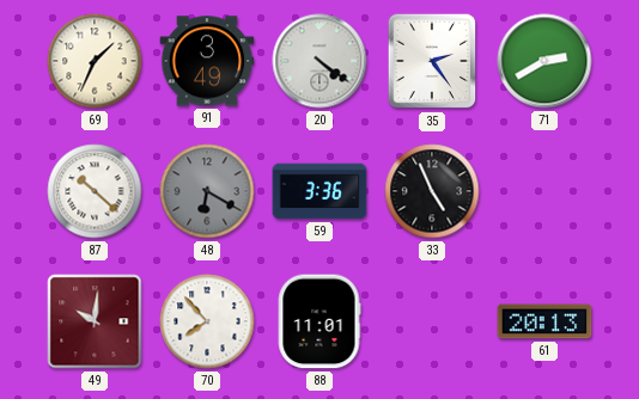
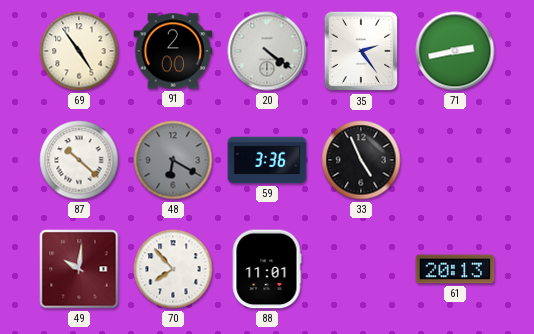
69: 1:34 -> 4:54
91: 3:49 -> 2:00
71: 2:40 -> 2:43
